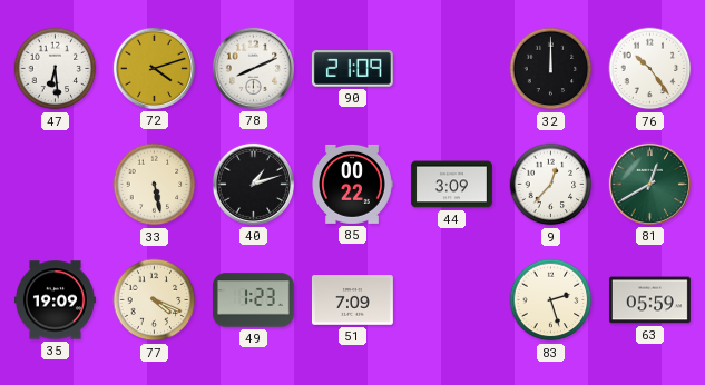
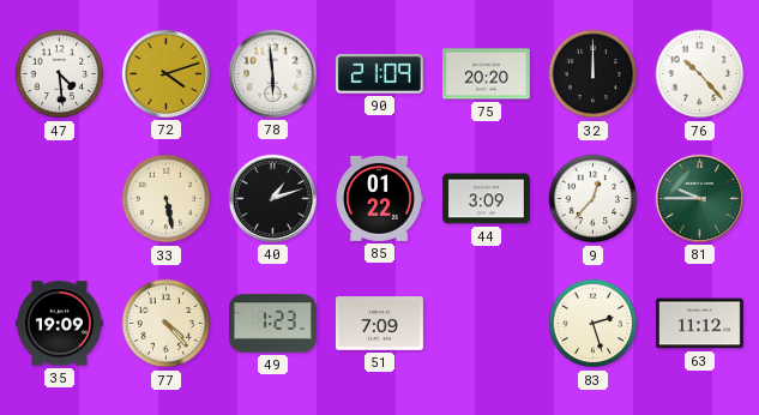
47: 6:29 -> 4:29
78: 8:11 -> 5:59
75: none -> 20:20
76: 10:24 -> 10:23
85: 00:22 -> 01:22
81: 12:40 -> 9:45
77: 4:19 -> 4:23
63: 05:59 -> 11:12
